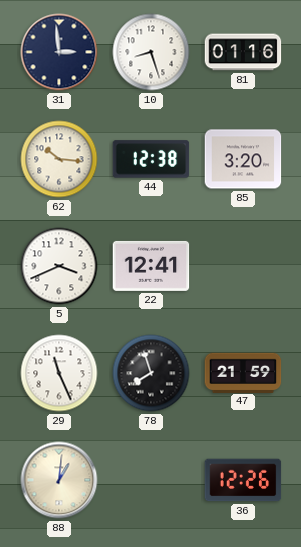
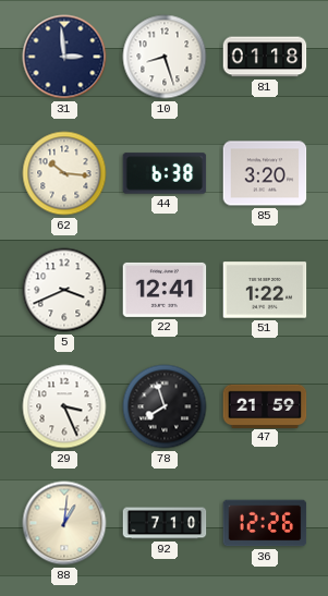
81: 01:16 -> 01:18
44: 12:38 -> 6:38
51: none -> 1:22
29: 11:26 -> 3:26
92: none -> 7:10
